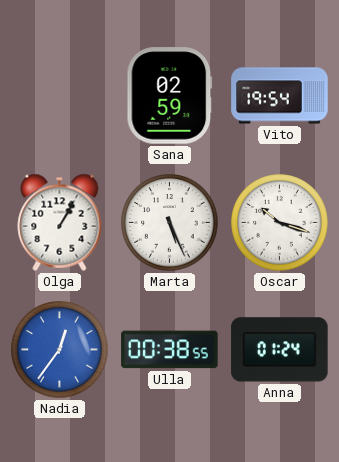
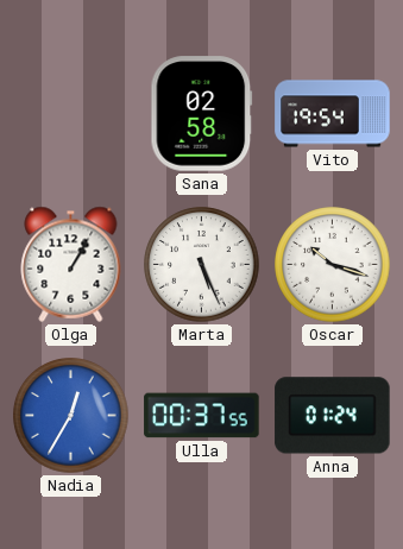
Sana: 02:59 -> 02:58
Nadia: 12:36 -> 12:35
Ulla: 00:38 -> 00:37
